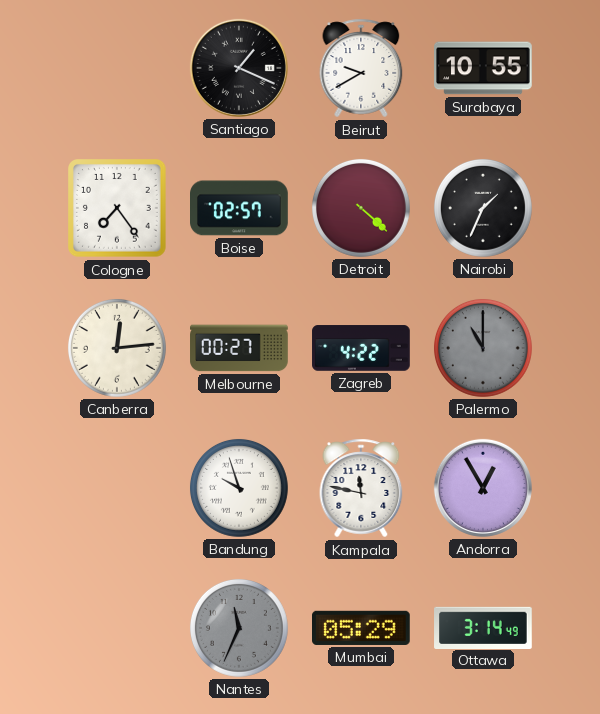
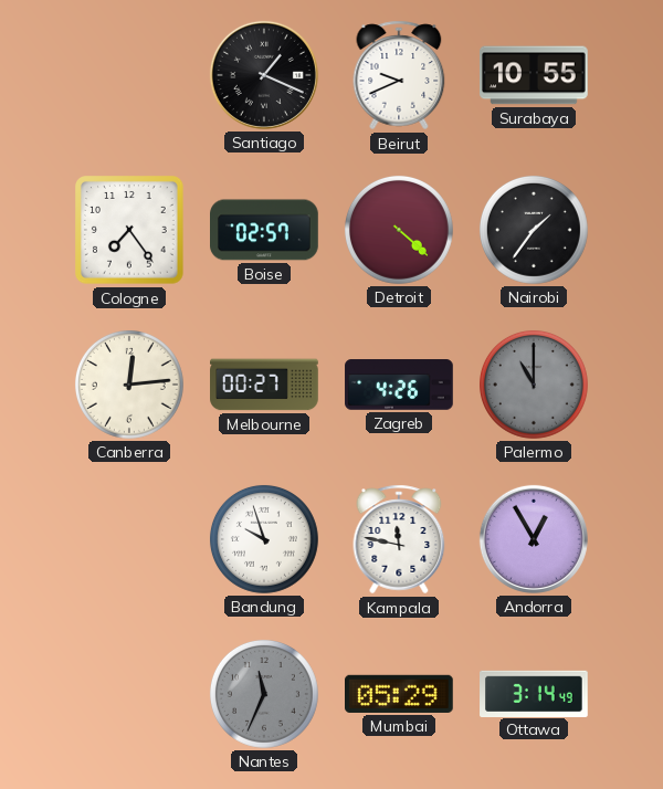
Beirut: 9:40 -> 9:41
Nairobi: 1:34 -> 1:36
Zagreb: 4:22 -> 4:26
